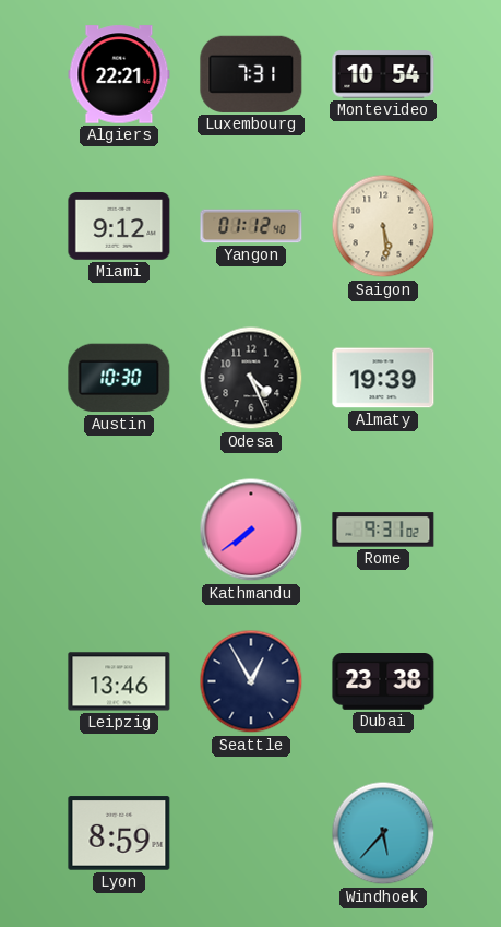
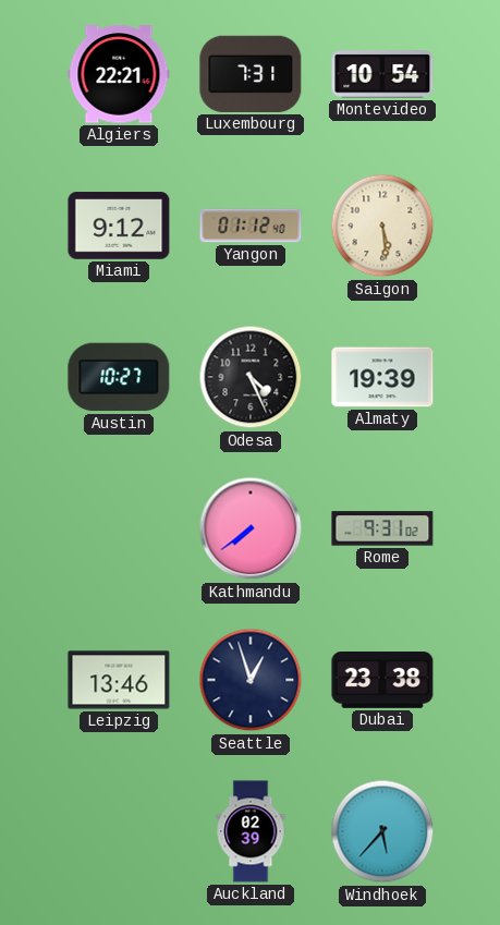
Austin: 10:30 -> 10:27
Seattle: 12:55 -> 12:57
Lyon: 8:59 -> none
Auckland: none -> 02:39
